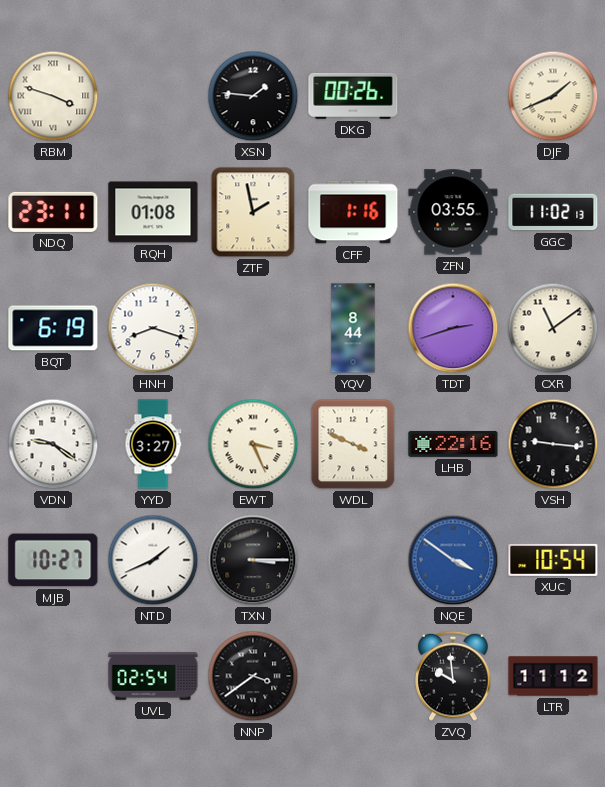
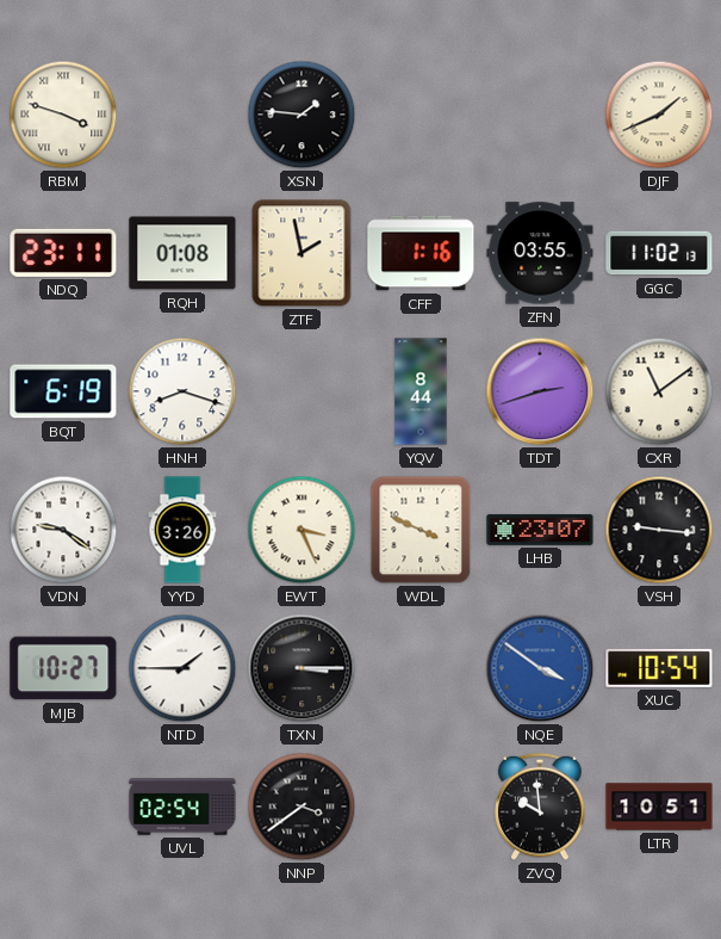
DKG: 00:26 -> none
YYD: 3:27 -> 3:26
LHB: 22:16 -> 23:07
NTD: 1:41 -> 1:45
LTR: 11:12 -> 10:51
